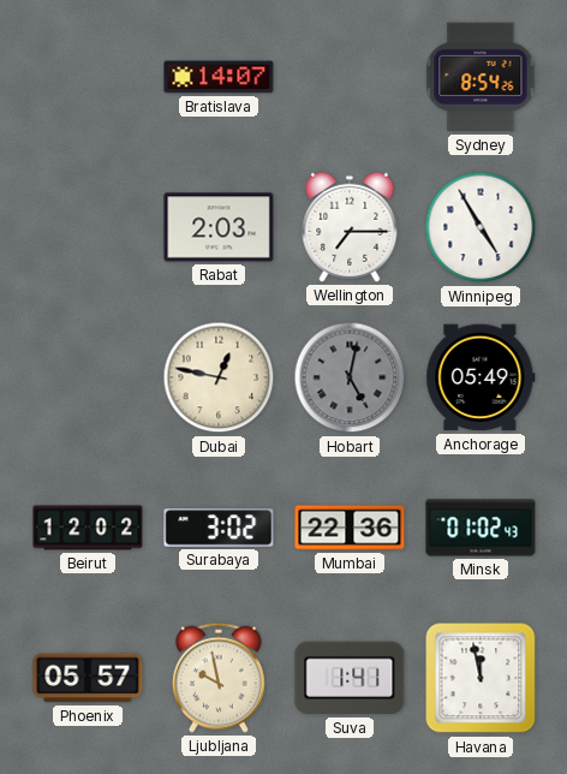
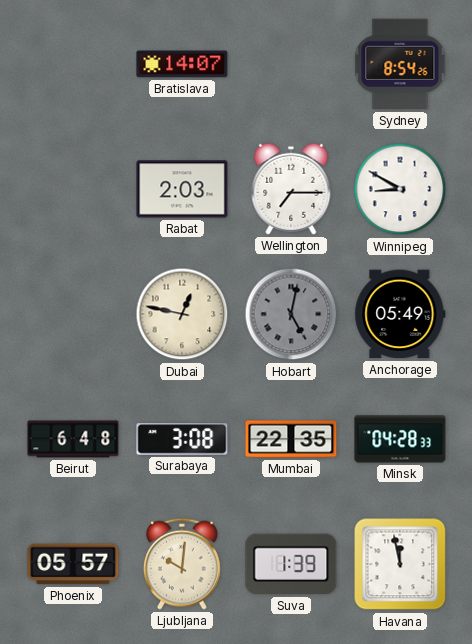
Winnipeg: 4:55 -> 8:50
Beirut: 12:02 -> 6:48
Surabaya: 3:02 -> 3:08
Mumbai: 22:36 -> 22:35
Minsk: 01:02 -> 04:28
Ljubljana: 9:58 -> 10:01
Suva: 1:41 -> 1:39
